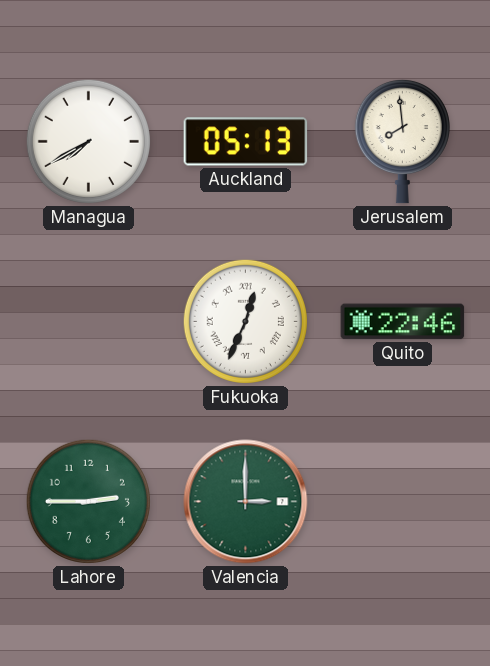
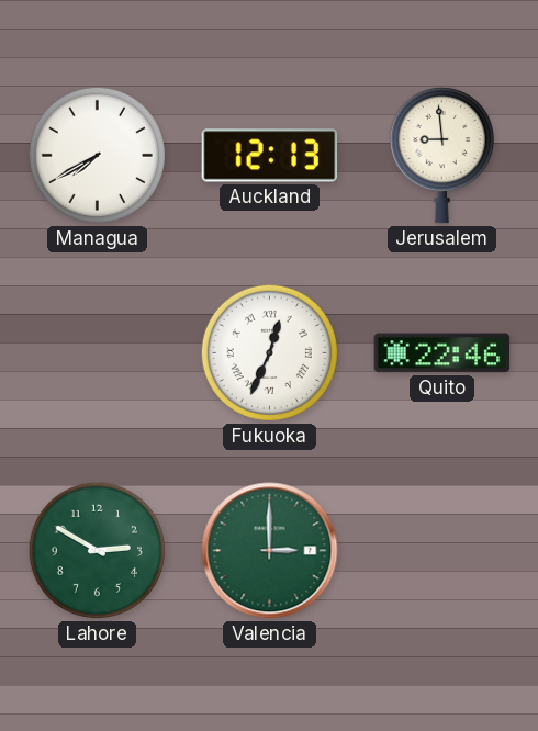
Auckland: 05:13 -> 12:13
Jerusalem: 7:59 -> 8:59
Lahore: 2:45 -> 2:50
